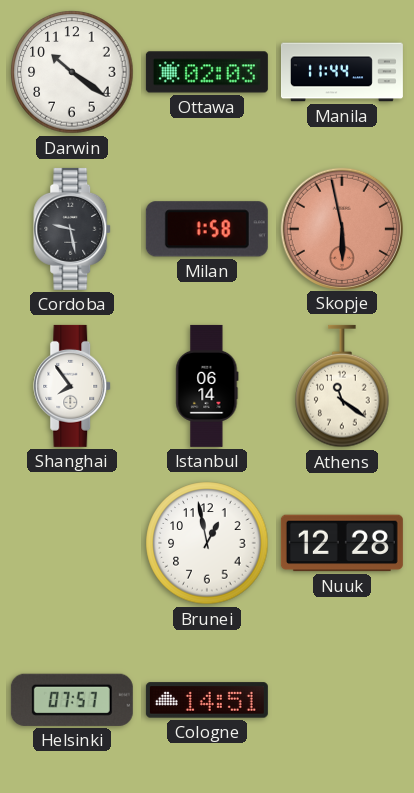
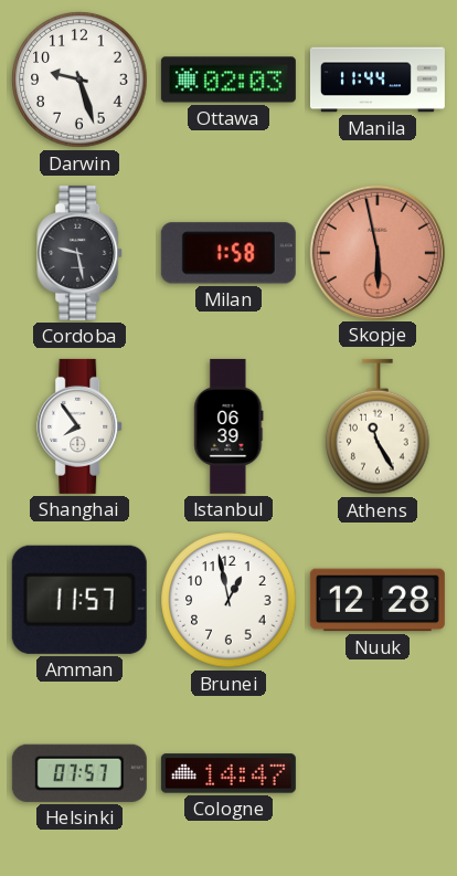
Darwin: 10:21 -> 9:27
Istanbul: 06:14 -> 06:39
Athens: 11:21 -> 11:25
Amman: none -> 11:57
Cologne: 14:51 -> 14:47
